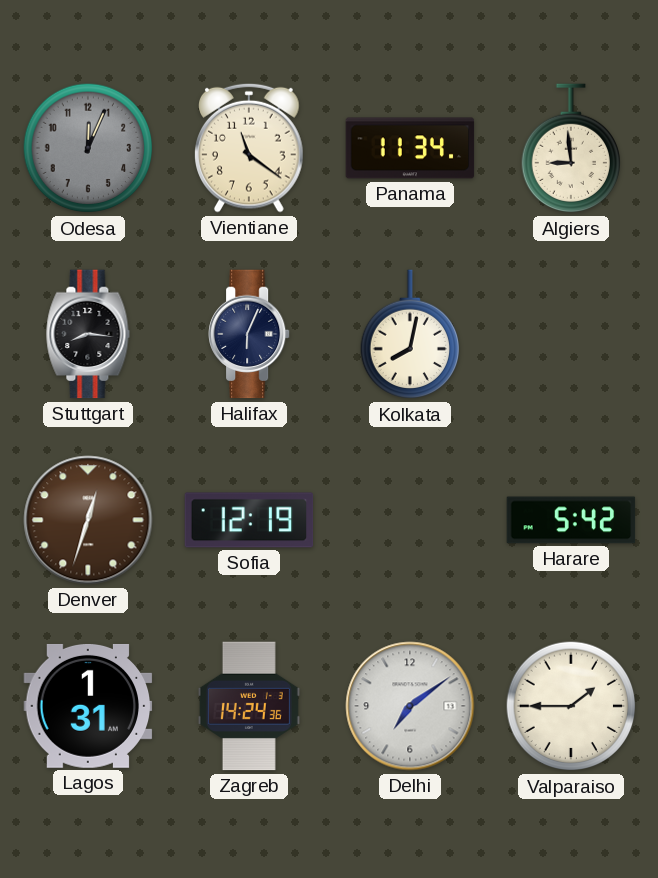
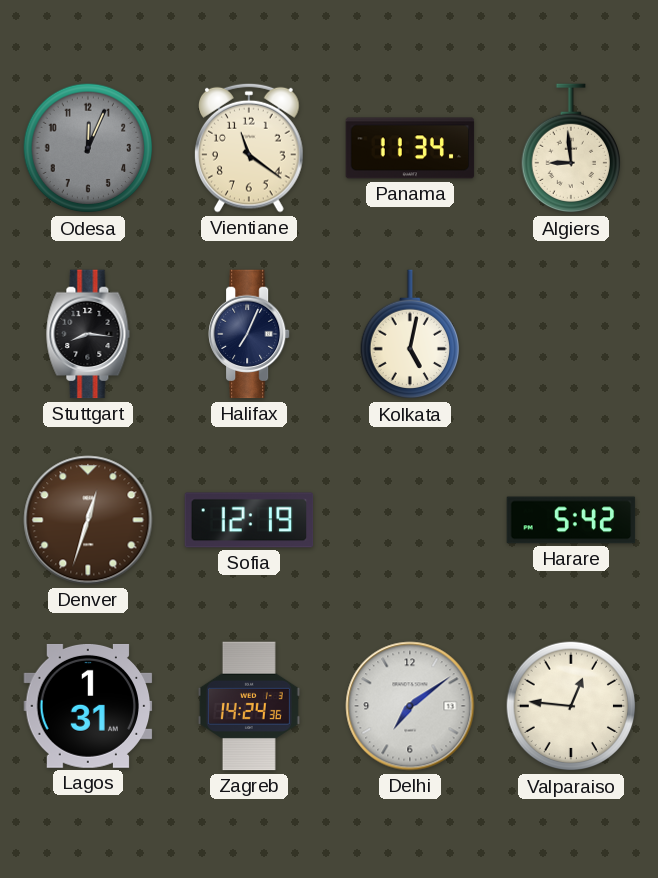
Halifax: 6:04 -> 7:04
Kolkata: 8:02 -> 5:02
Valparaiso: 1:45 -> 12:46
